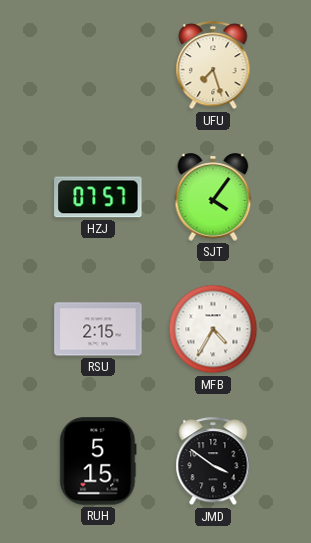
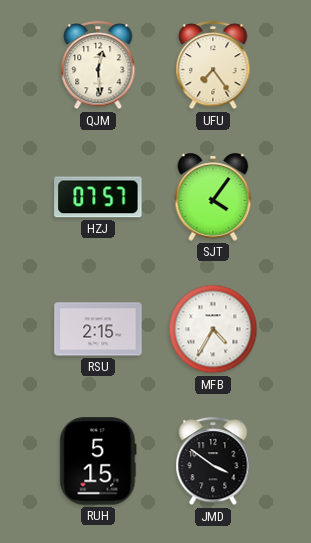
QJM: none -> 12:29
UFU: 7:27 -> 7:24
